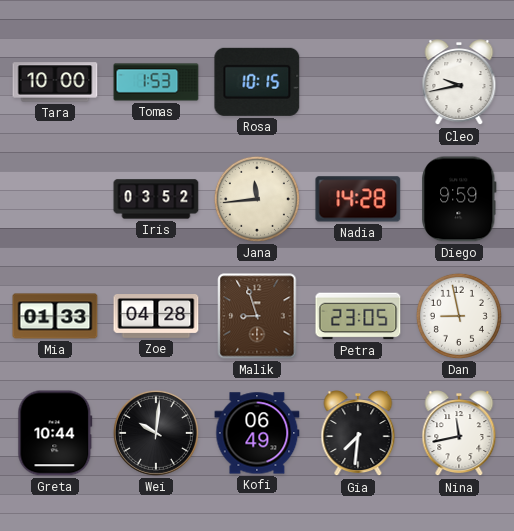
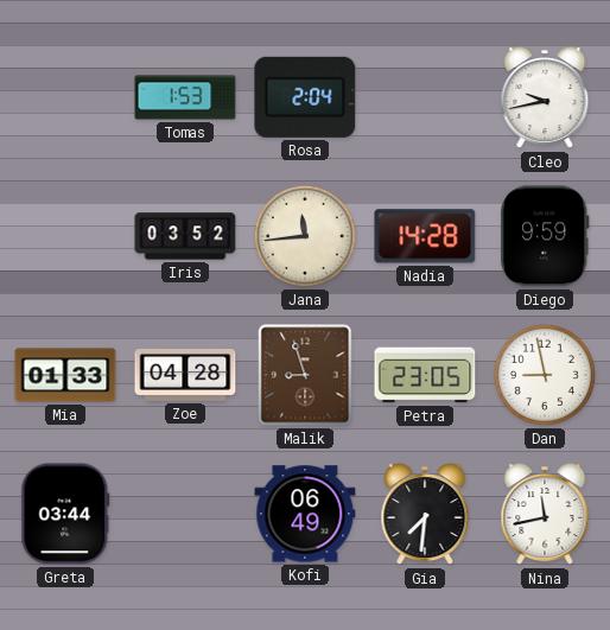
Tara: 10:00 -> none
Rosa: 10:15 -> 2:04
Greta: 10:44 -> 03:44
Wei: 10:01 -> none
